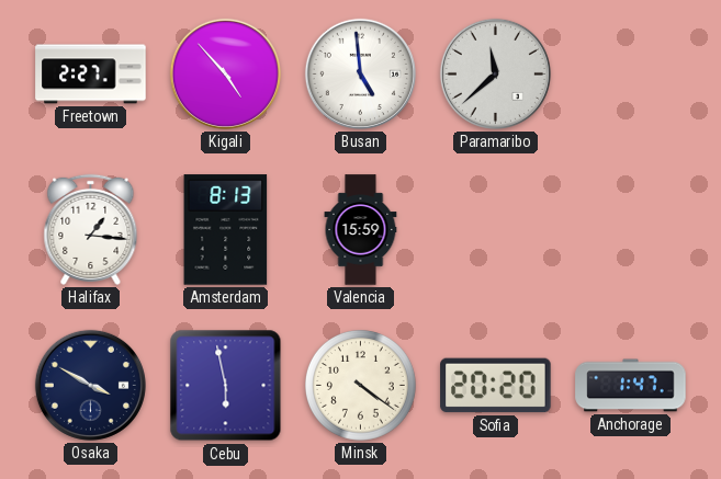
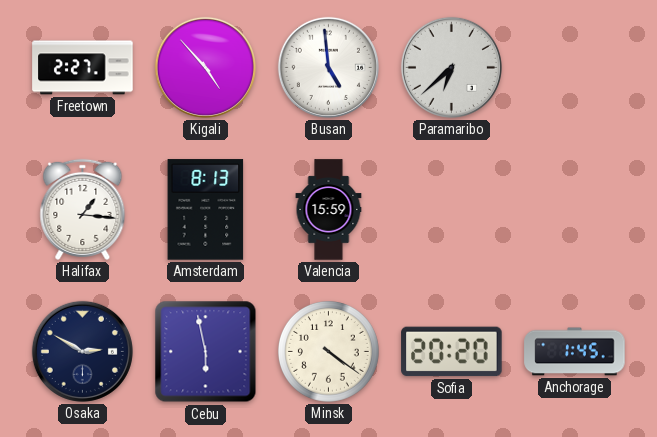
Paramaribo: 11:38 -> 6:38
Osaka: 3:50 -> 2:50
Anchorage: 1:47 -> 1:45
